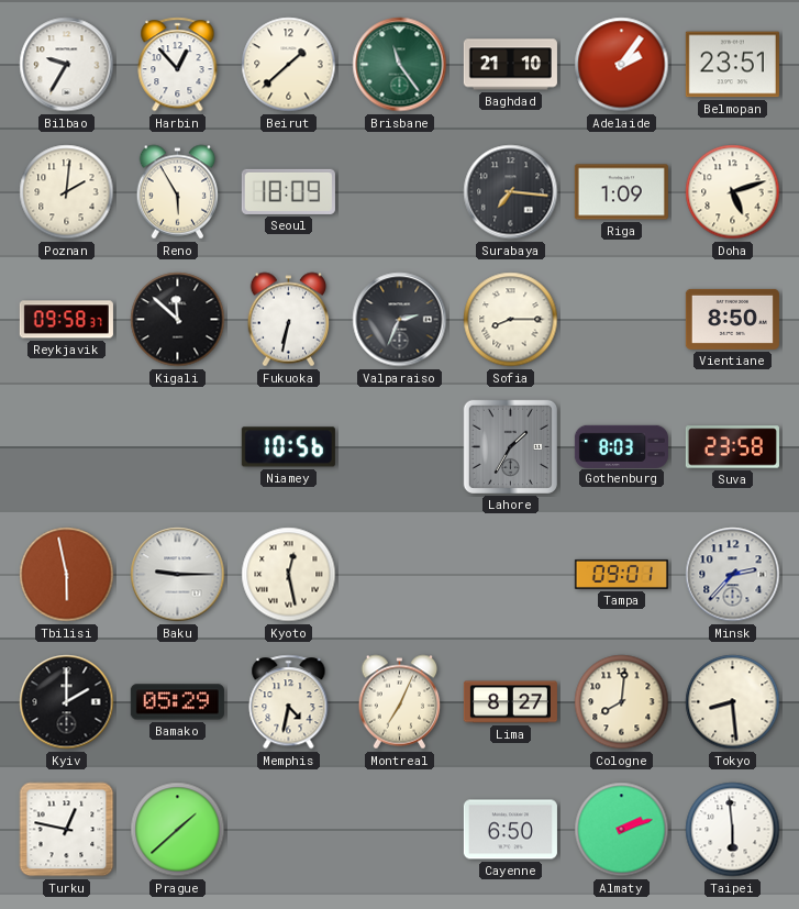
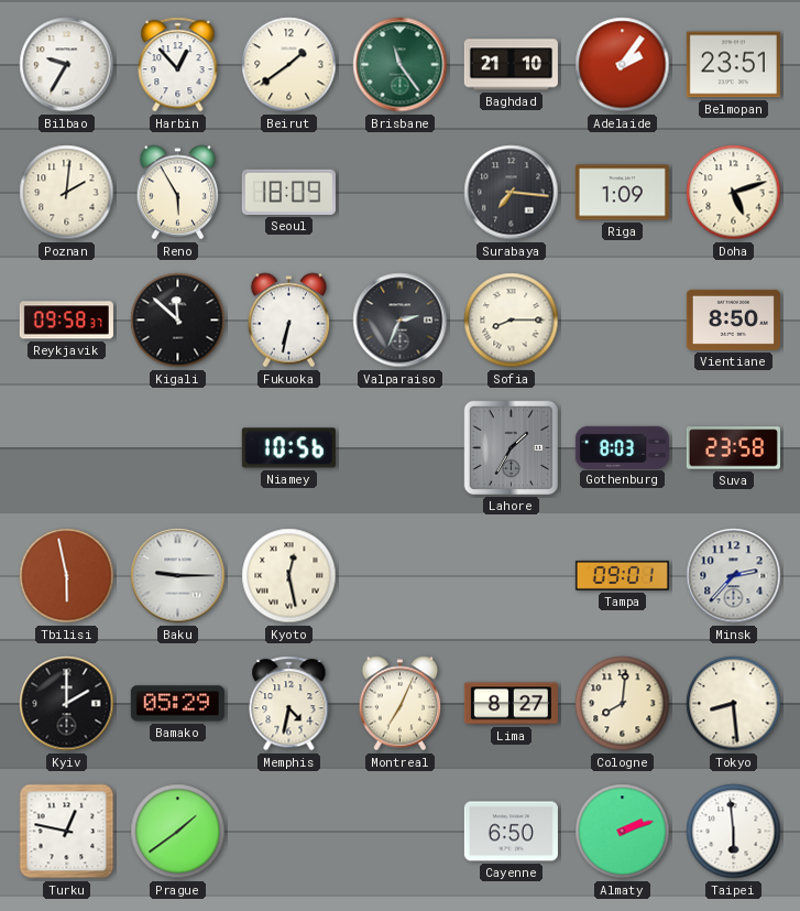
Beirut: 1:38 -> 1:39
Prague: 1:38 -> 1:39
